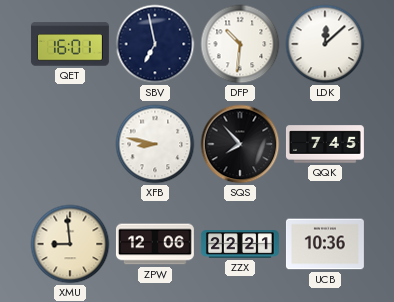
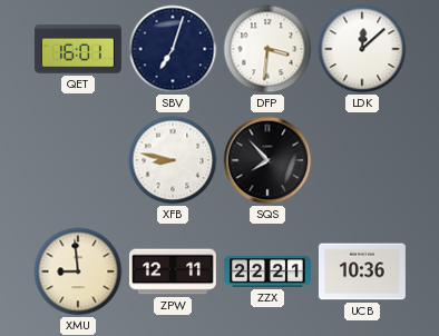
SBV: 6:58 -> 7:03
DFP: 10:31 -> 3:31
QQK: 7:45 -> none
ZPW: 12:06 -> 12:11
